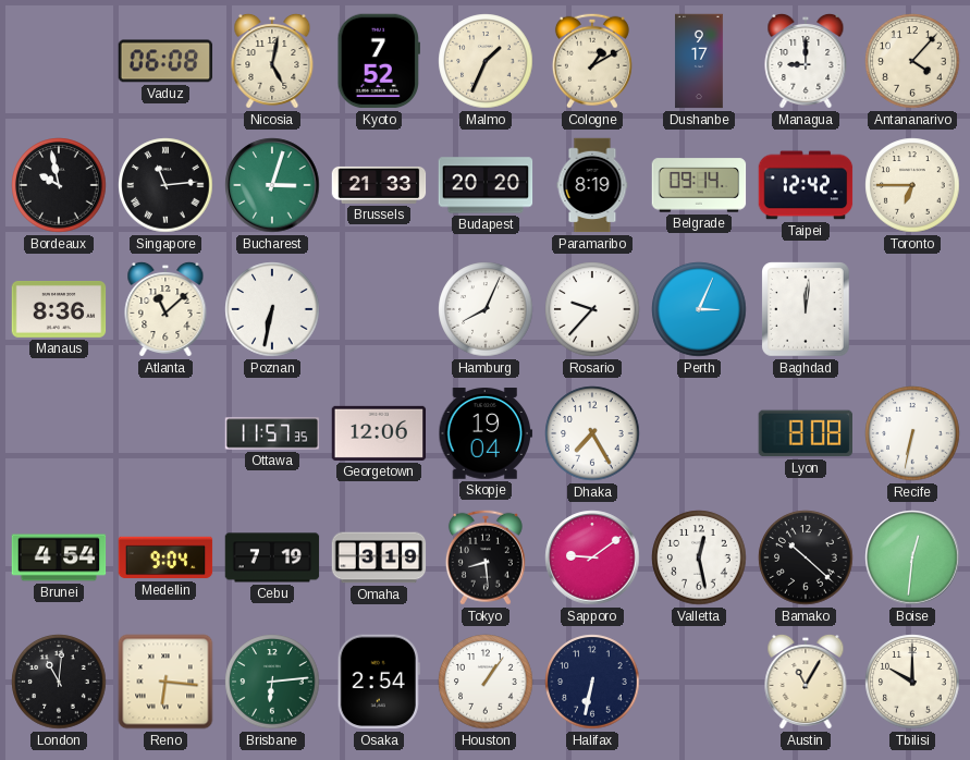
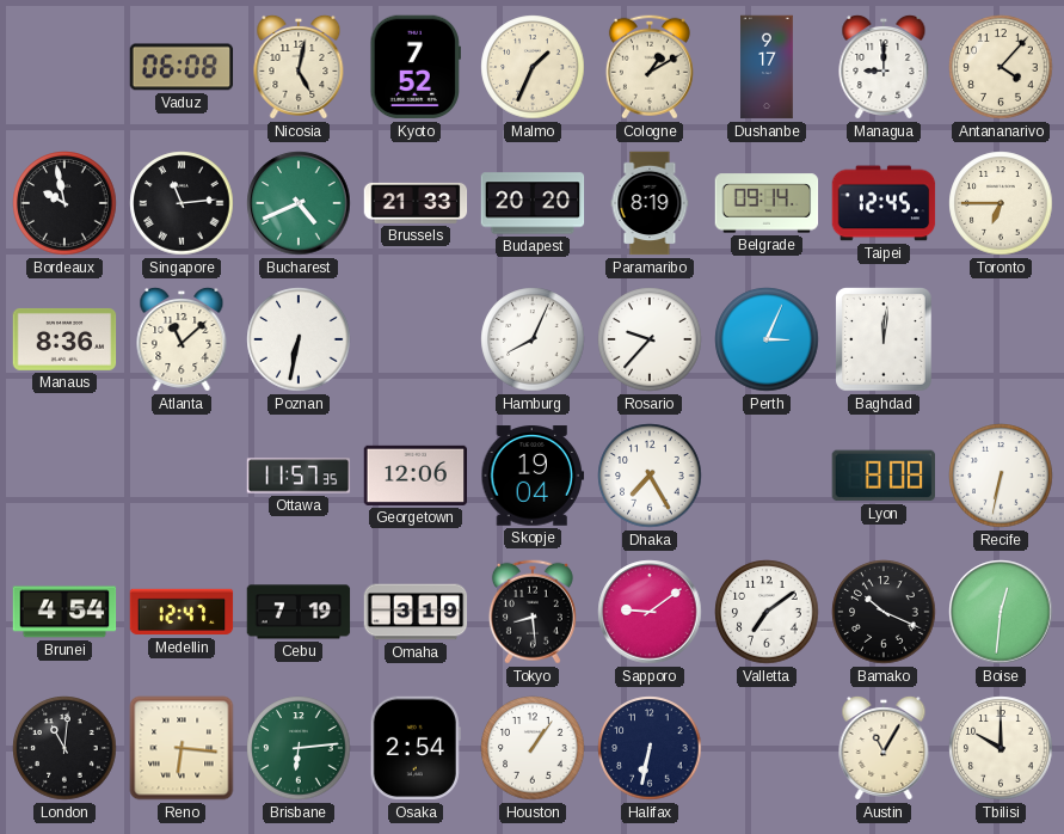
Bucharest: 3:03 -> 4:41
Taipei: 12:42 -> 12:45
Medellin: 9:04 -> 12:47
Valletta: 12:28 -> 7:09
Bamako: 10:22 -> 10:19
